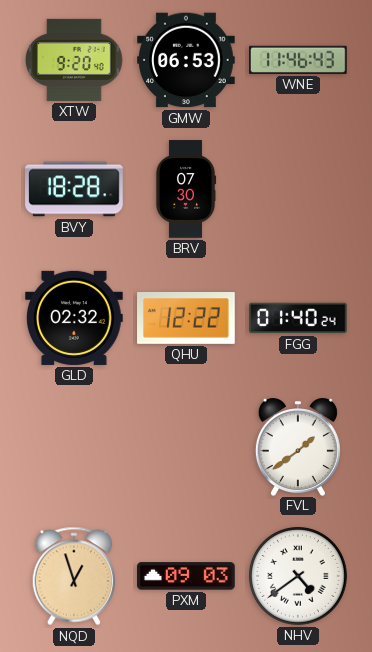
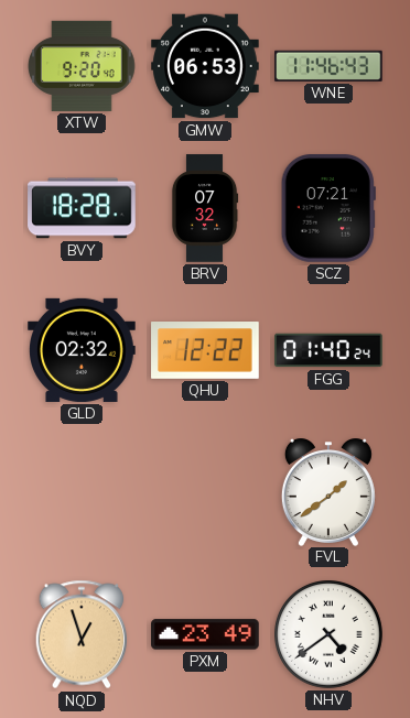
BRV: 07:30 -> 07:32
SCZ: none -> 07:21
PXM: 09:03 -> 23:49
